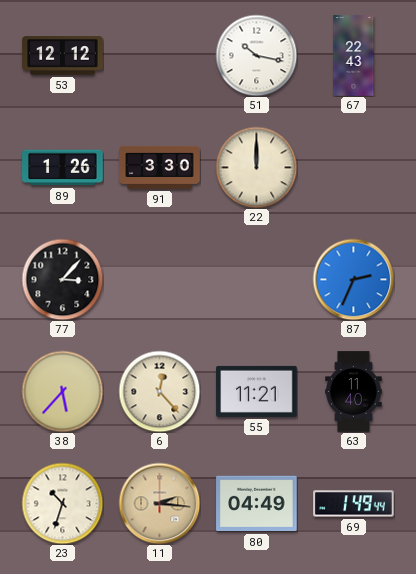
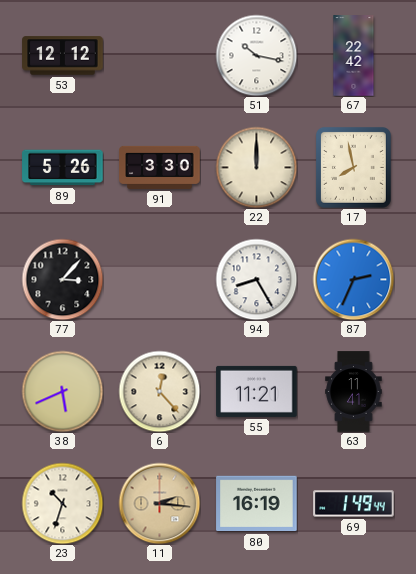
67: 22:43 -> 22:42
89: 1:26 -> 5:26
17: none -> 7:58
94: none -> 8:25
38: 5:37 -> 5:41
63: 11:40 -> 11:41
80: 04:49 -> 16:19
